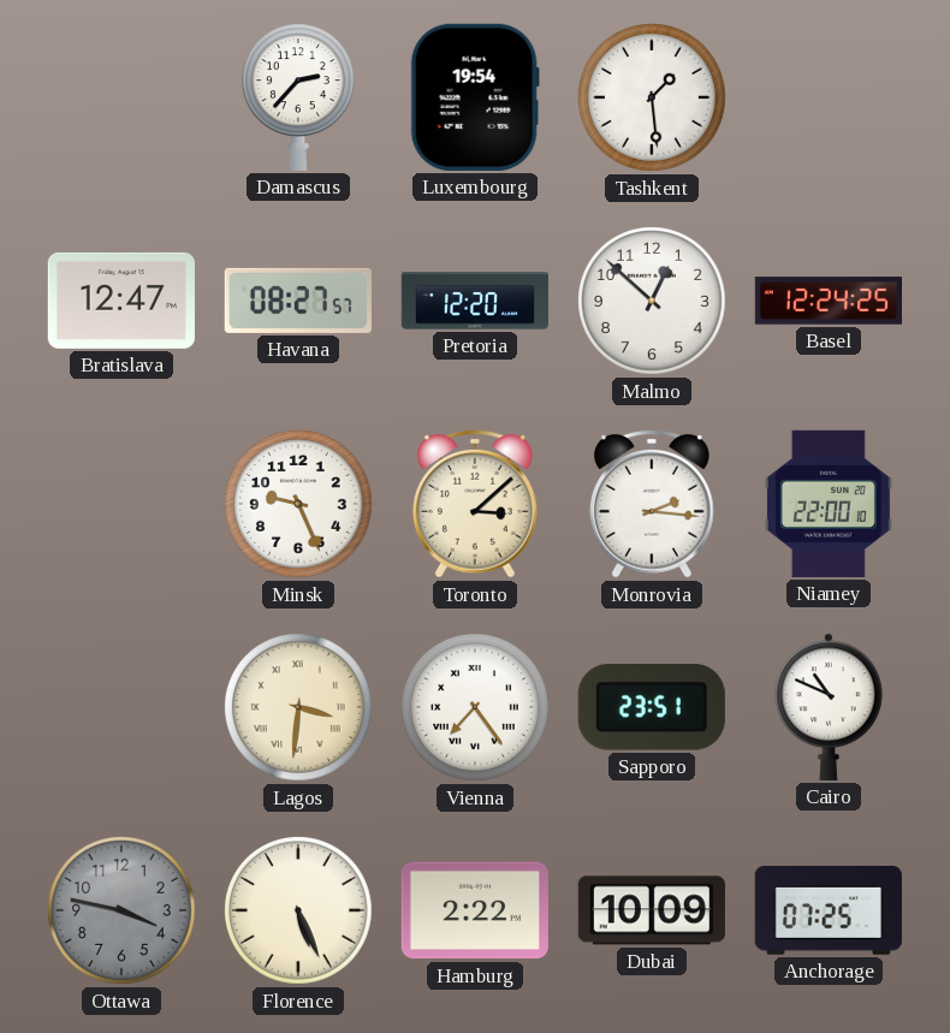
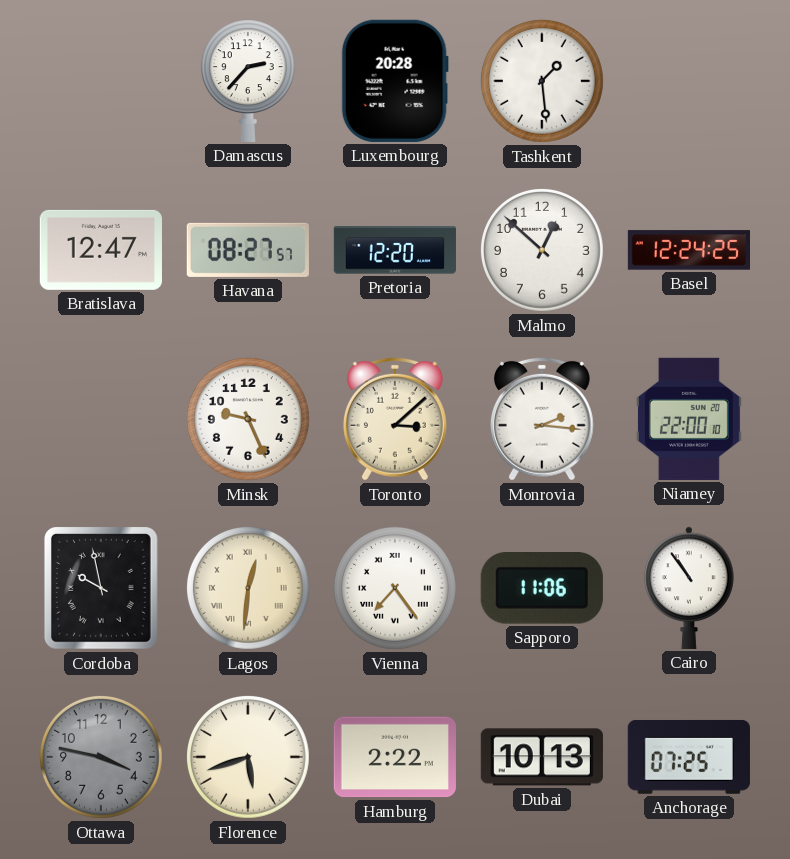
Luxembourg: 19:54 -> 20:28
Cordoba: none -> 9:58
Lagos: 3:31 -> 12:31
Sapporo: 23:51 -> 11:06
Cairo: 10:49 -> 10:54
Florence: 5:26 -> 5:42
Dubai: 10:09 -> 10:13
